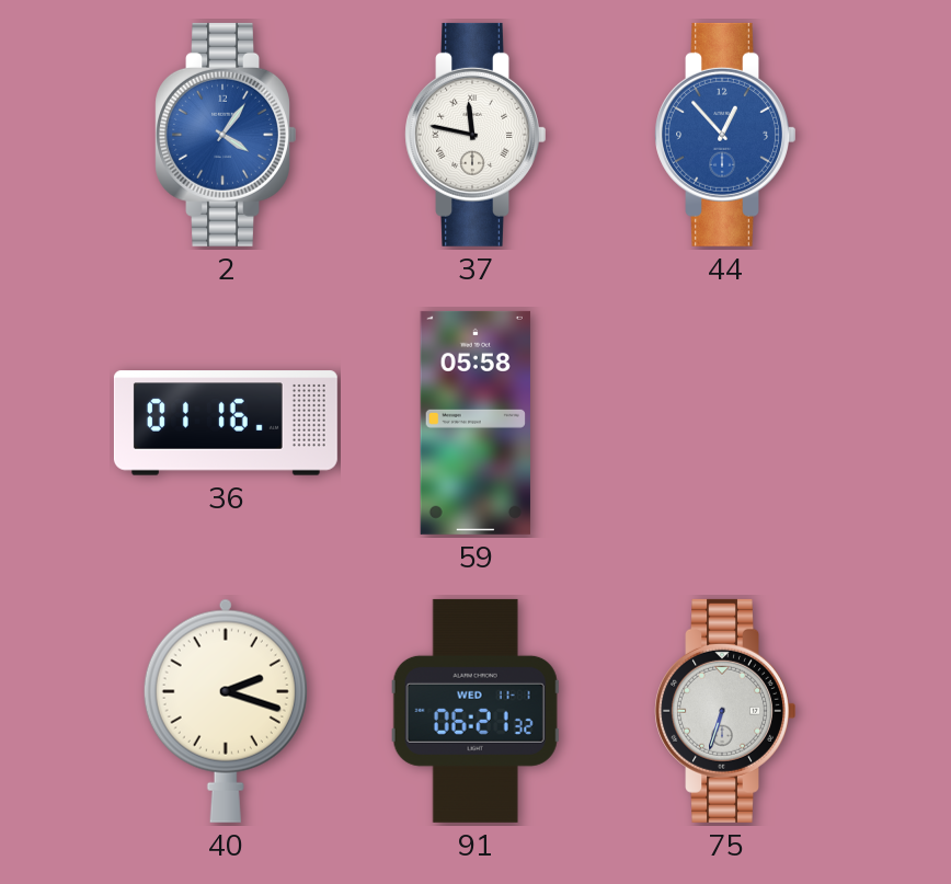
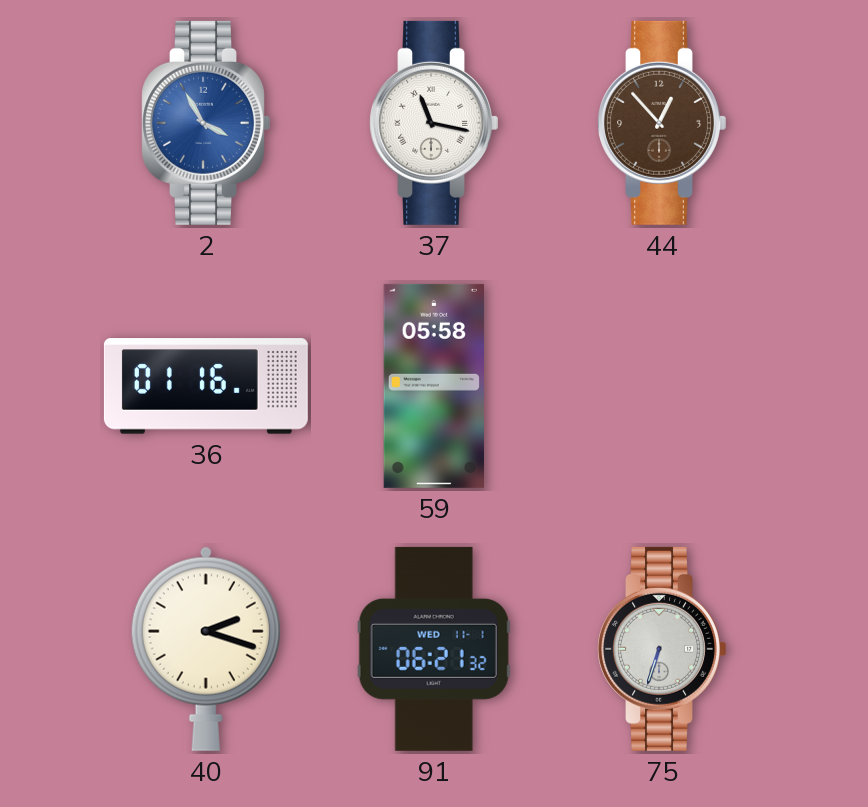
2: 4:06 -> 3:55
37: 11:47 -> 11:17
44 dial: blue -> brown
